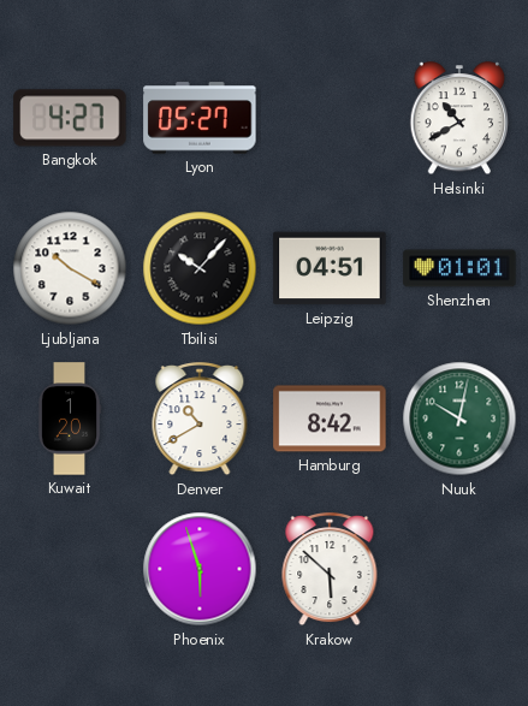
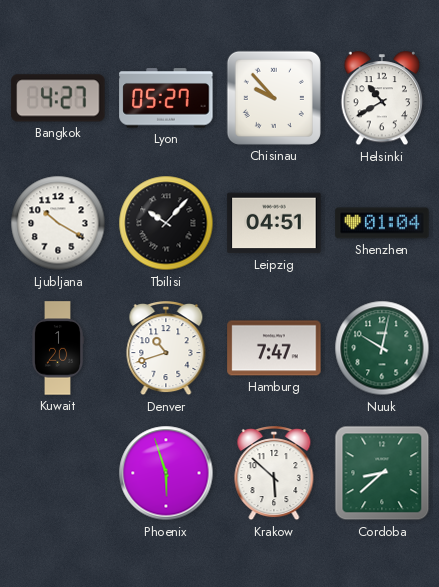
Chisinau: none -> 9:53
Shenzhen: 01:01 -> 01:04
Denver: 10:40 -> 10:42
Hamburg: 8:42 -> 7:47
Cordoba: none -> 8:38
